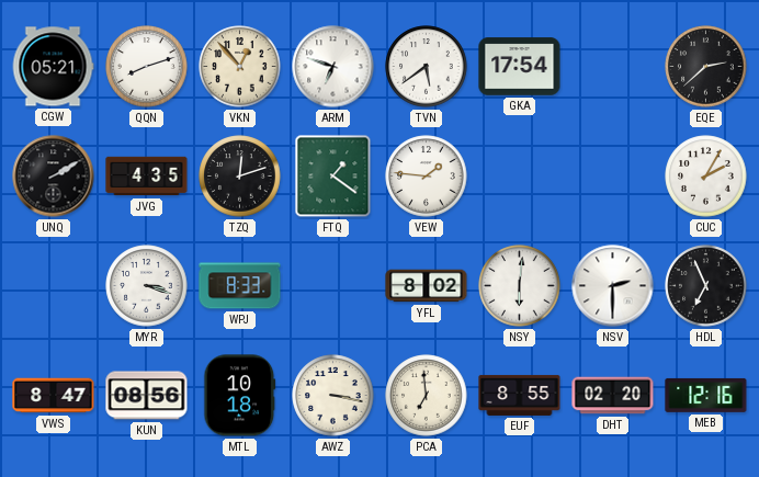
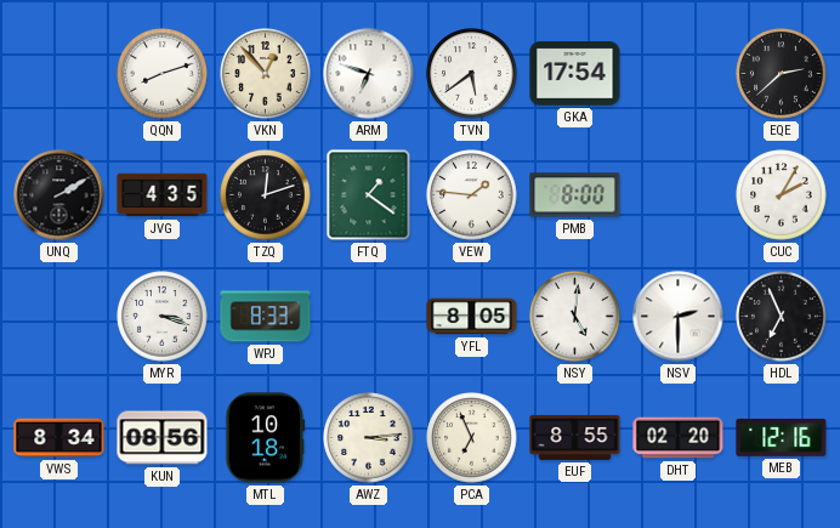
CGW: 05:21 -> none
PMB: none -> 8:00
YFL: 8:02 -> 8:05
NSY: 6:01 -> 5:01
VWS: 8:47 -> 8:34
AWZ: 3:17 -> 3:14
PCA: 6:59 -> 6:56
